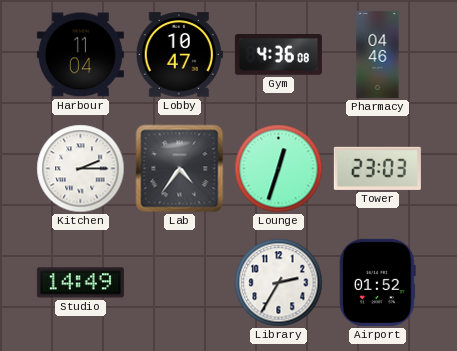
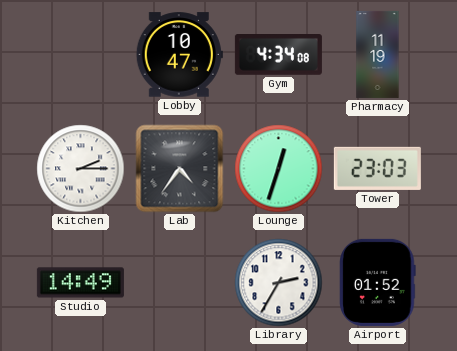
Harbour: 11:04 -> none
Gym: 4:36 -> 4:34
Pharmacy: 04:46 -> 11:19
